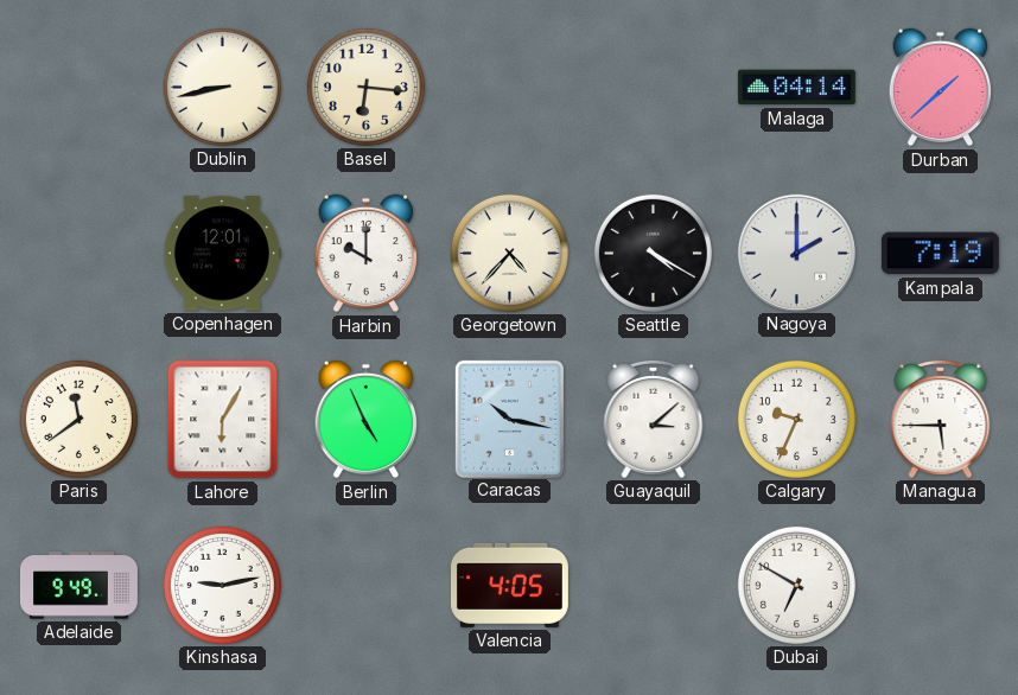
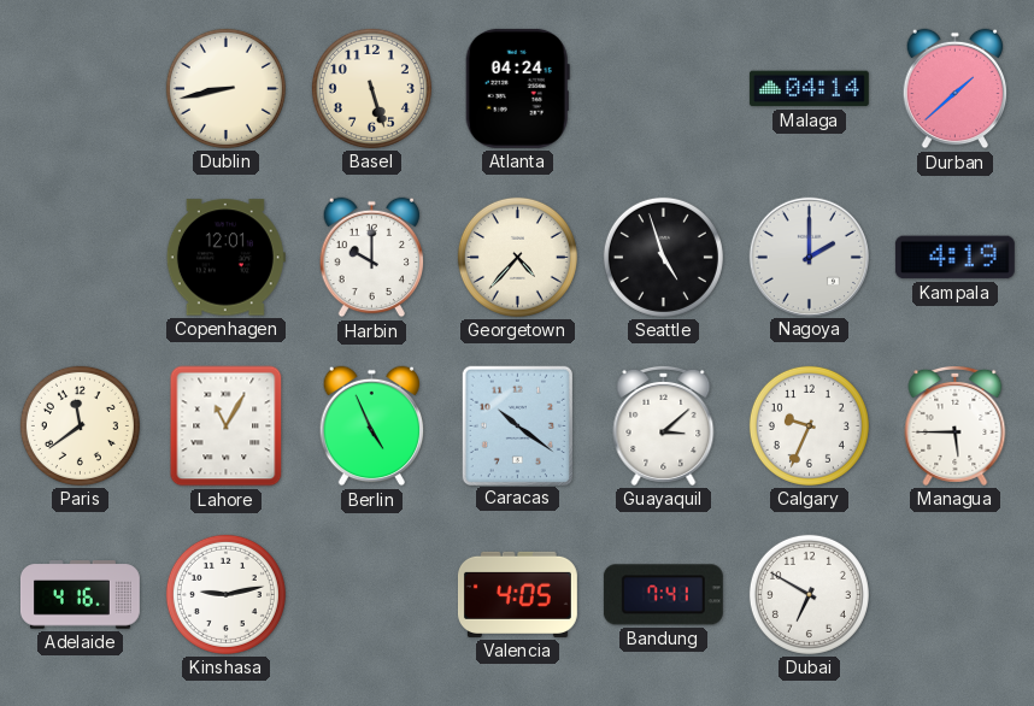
Basel: 6:16 -> 5:27
Atlanta: none -> 04:24
Seattle: 4:20 -> 4:57
Kampala: 7:19 -> 4:19
Lahore: 6:05 -> 11:05
Caracas: 10:17 -> 10:21
Adelaide: 9:49 -> 4:16
Bandung: none -> 7:41
